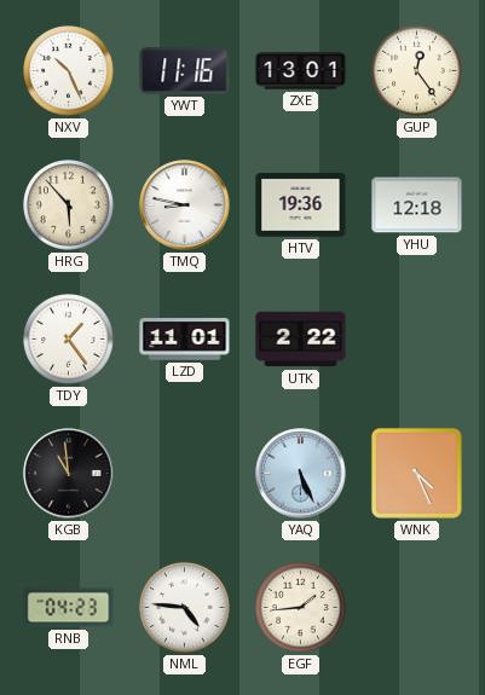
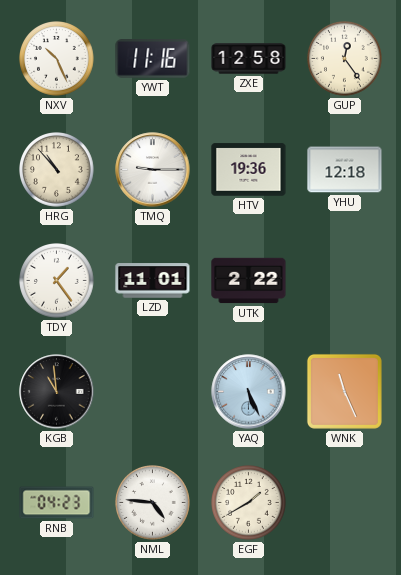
ZXE: 13:01 -> 12:58
HRG: 5:53 -> 10:53
TMQ: 8:47 -> 9:15
WNK: 4:26 -> 11:26
EGF: 1:44 -> 1:40
